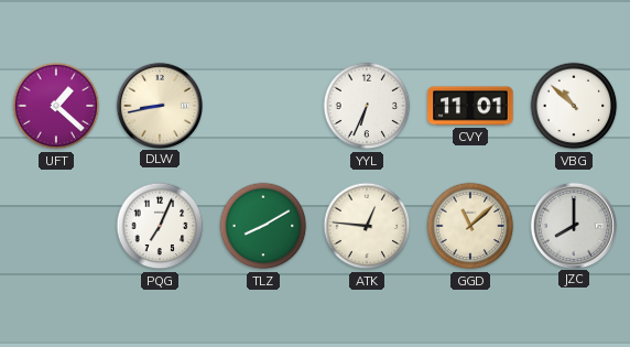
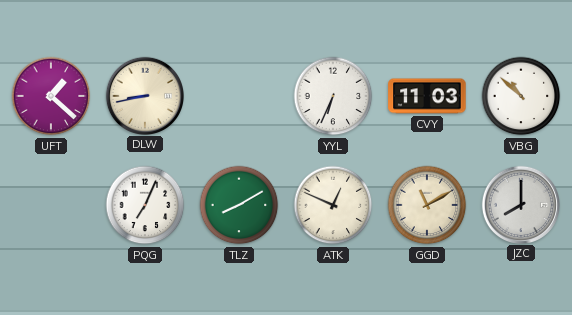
CVY: 11:01 -> 11:03
ATK: 12:46 -> 12:49
GGD: 11:08 -> 11:10
